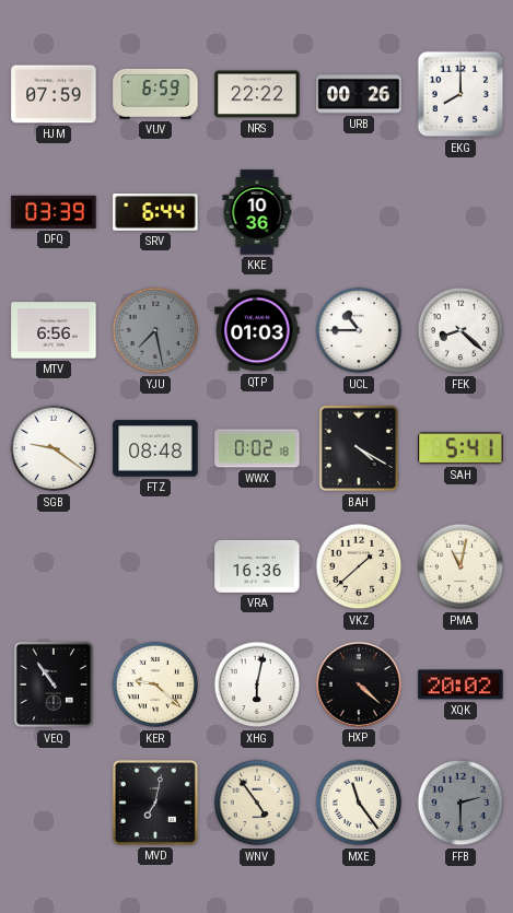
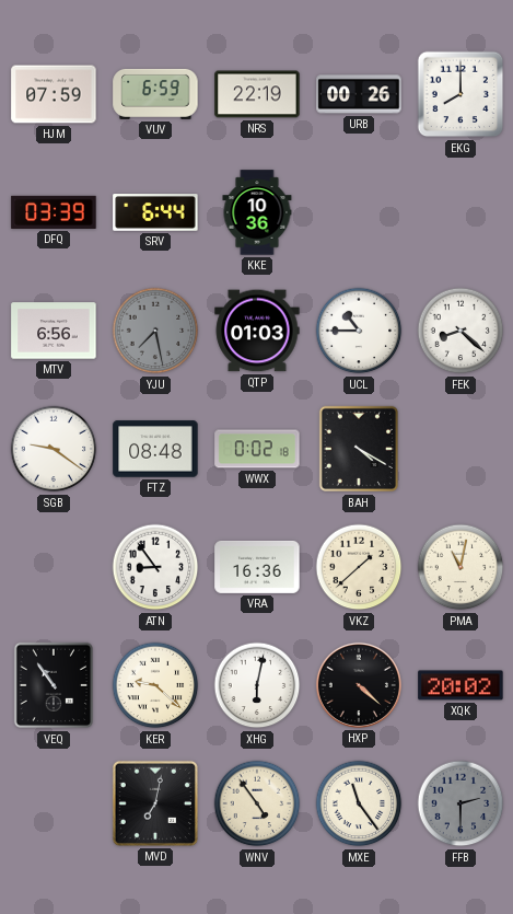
NRS: 22:22 -> 22:19
SAH: 5:41 -> none
ATN: none -> 8:54
